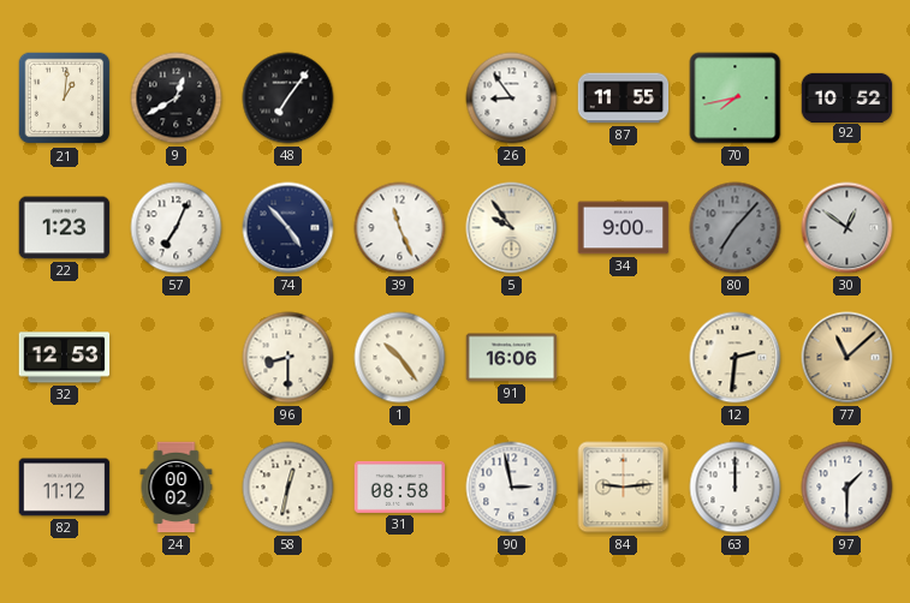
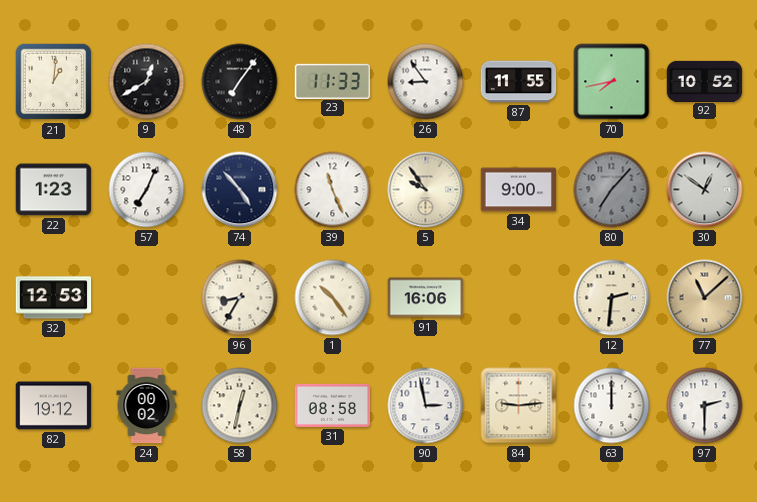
23: none -> 11:33
96: 8:30 -> 8:35
82: 11:12 -> 19:12
97: 1:30 -> 2:30
